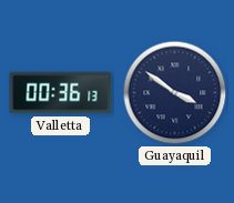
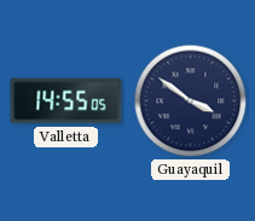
Valletta: 00:36 -> 14:55
